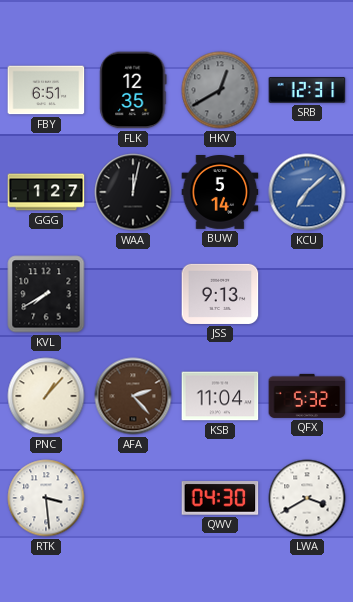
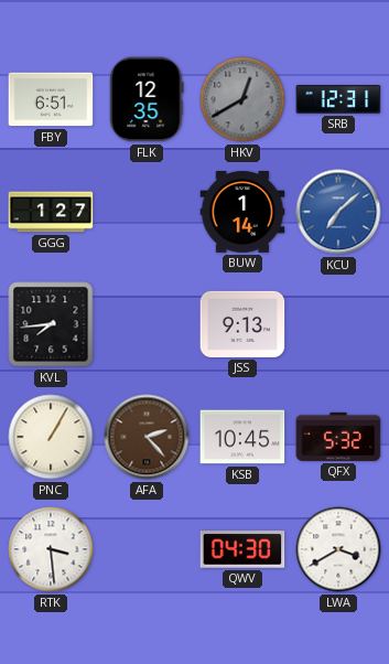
WAA: 12:02 -> none
BUW: 5:14 -> 1:14
KVL: 7:40 -> 7:44
PNC: 1:07 -> 1:05
KSB: 11:04 -> 10:45
